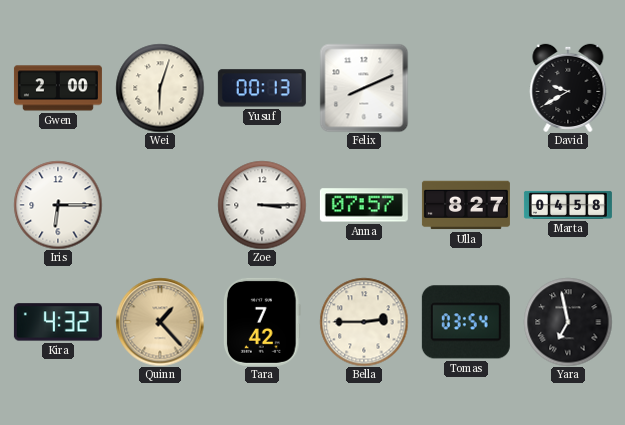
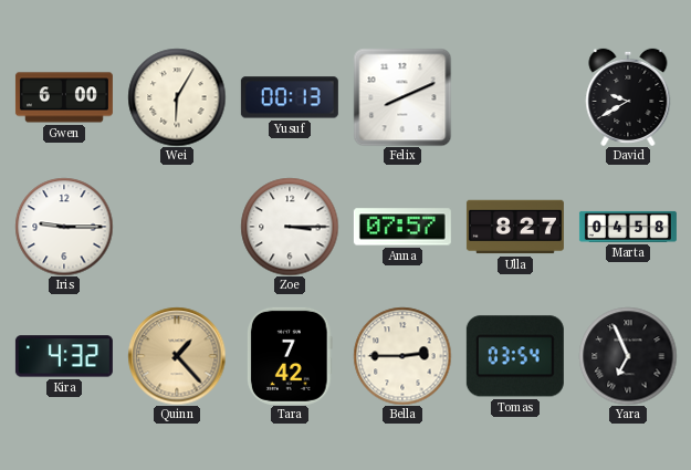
Gwen: 2:00 -> 6:00
Wei: 6:03 -> 6:05
Iris: 6:15 -> 9:15
Yara: 6:58 -> 6:56
